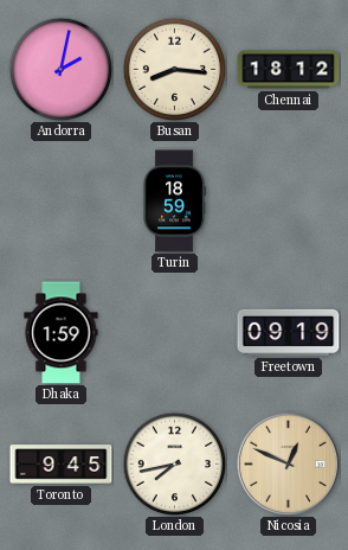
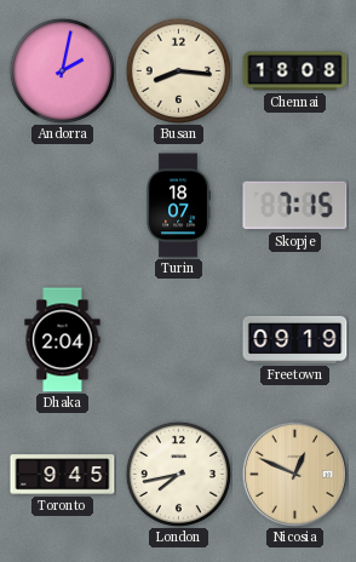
Chennai: 18:12 -> 18:08
Turin: 18:59 -> 18:07
Skopje: none -> 7:15
Dhaka: 1:59 -> 2:04
